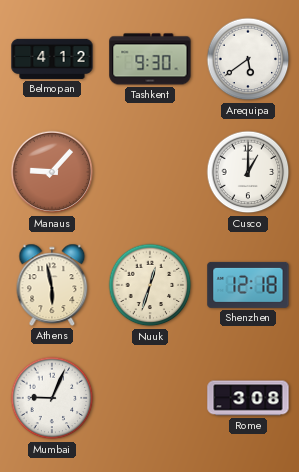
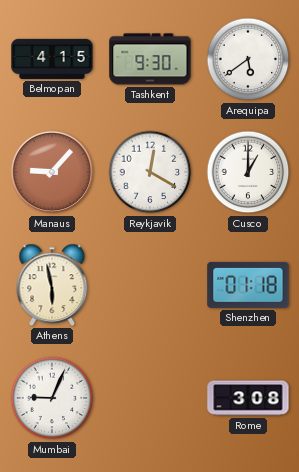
Belmopan: 4:12 -> 4:15
Reykjavik: none -> 12:20
Nuuk: 12:33 -> none
Shenzhen: 12:18 -> 01:18
